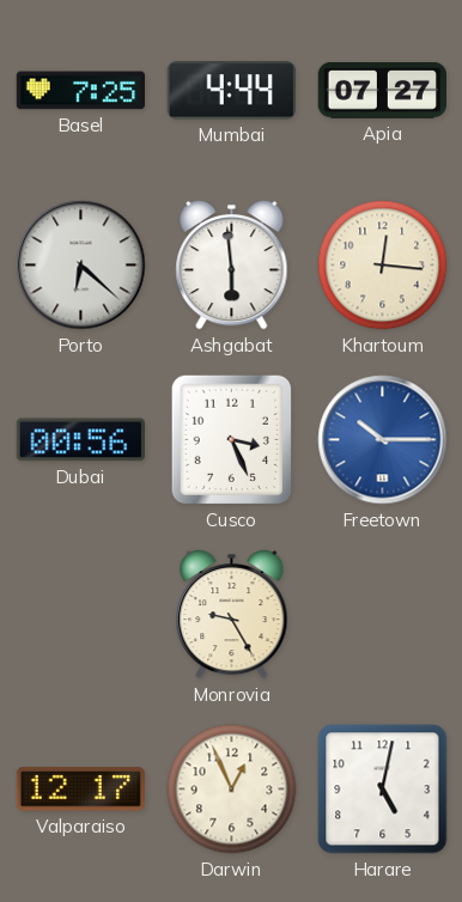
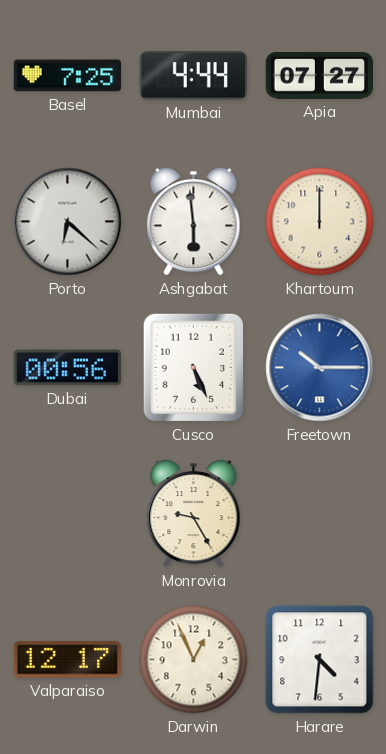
Khartoum: 12:16 -> 12:00
Cusco: 3:26 -> 5:26
Harare: 5:02 -> 4:31
